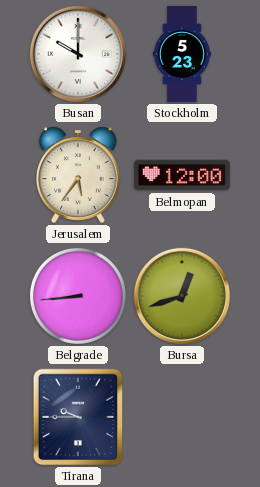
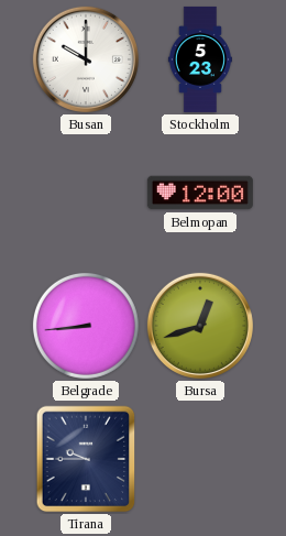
Jerusalem: 5:36 -> none
